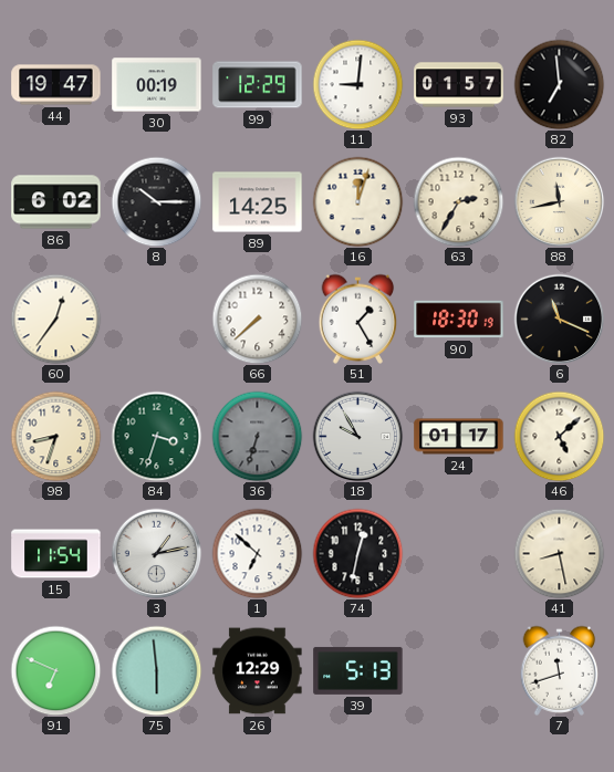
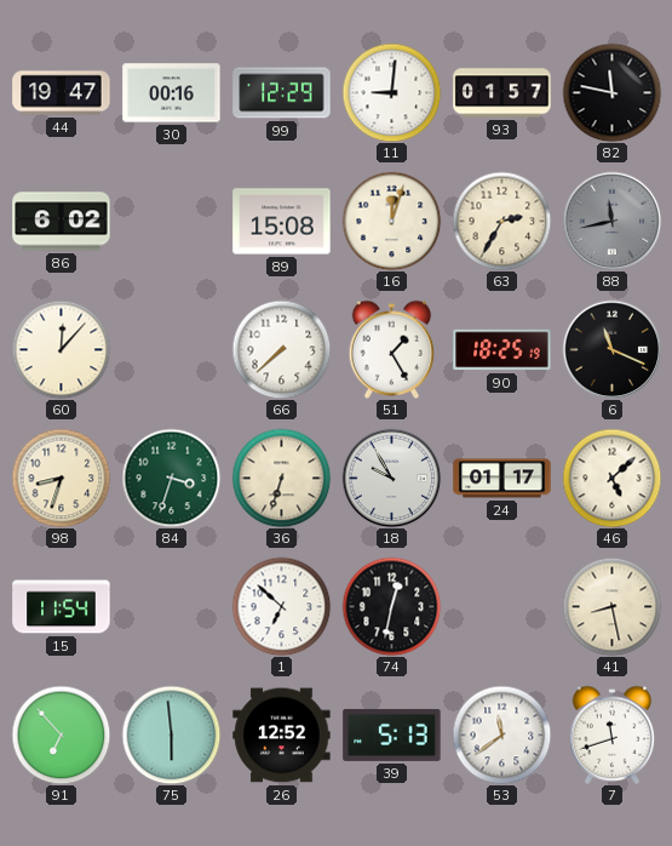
30: 00:19 -> 00:16
82: 6:59 -> 11:47
8: 10:15 -> none
89: 14:25 -> 15:08
88 dial: cream -> grey
60: 12:36 -> 12:07
90: 18:30 -> 18:25
36 dial: grey -> cream
3: 1:13 -> none
91: 6:49 -> 6:53
26: 12:29 -> 12:52
53: none -> 11:39
